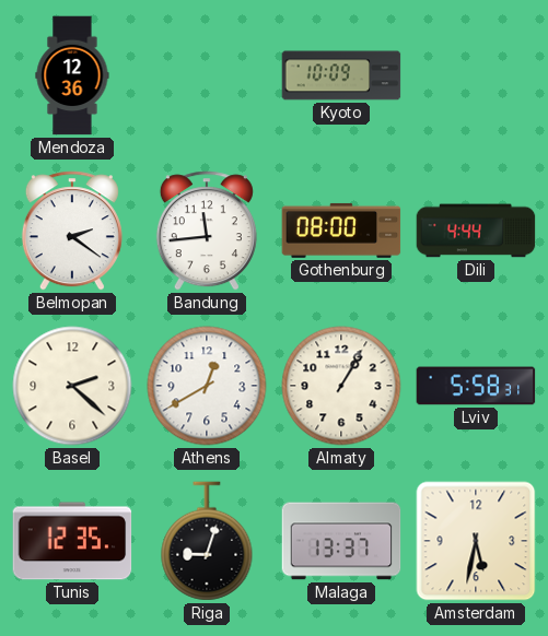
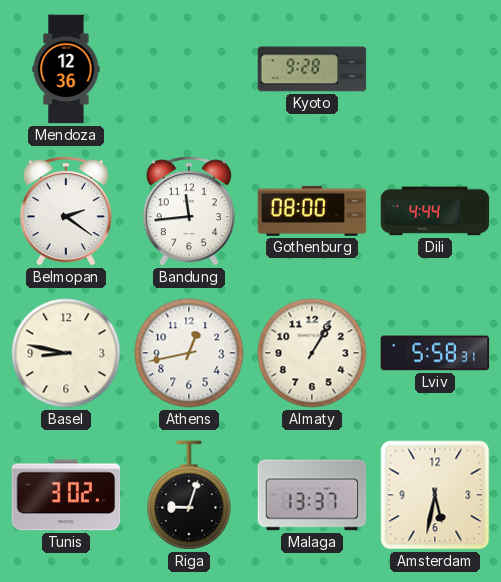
Kyoto: 10:09 -> 9:28
Basel: 2:22 -> 8:47
Athens: 12:40 -> 12:43
Tunis: 12:35 -> 3:02
